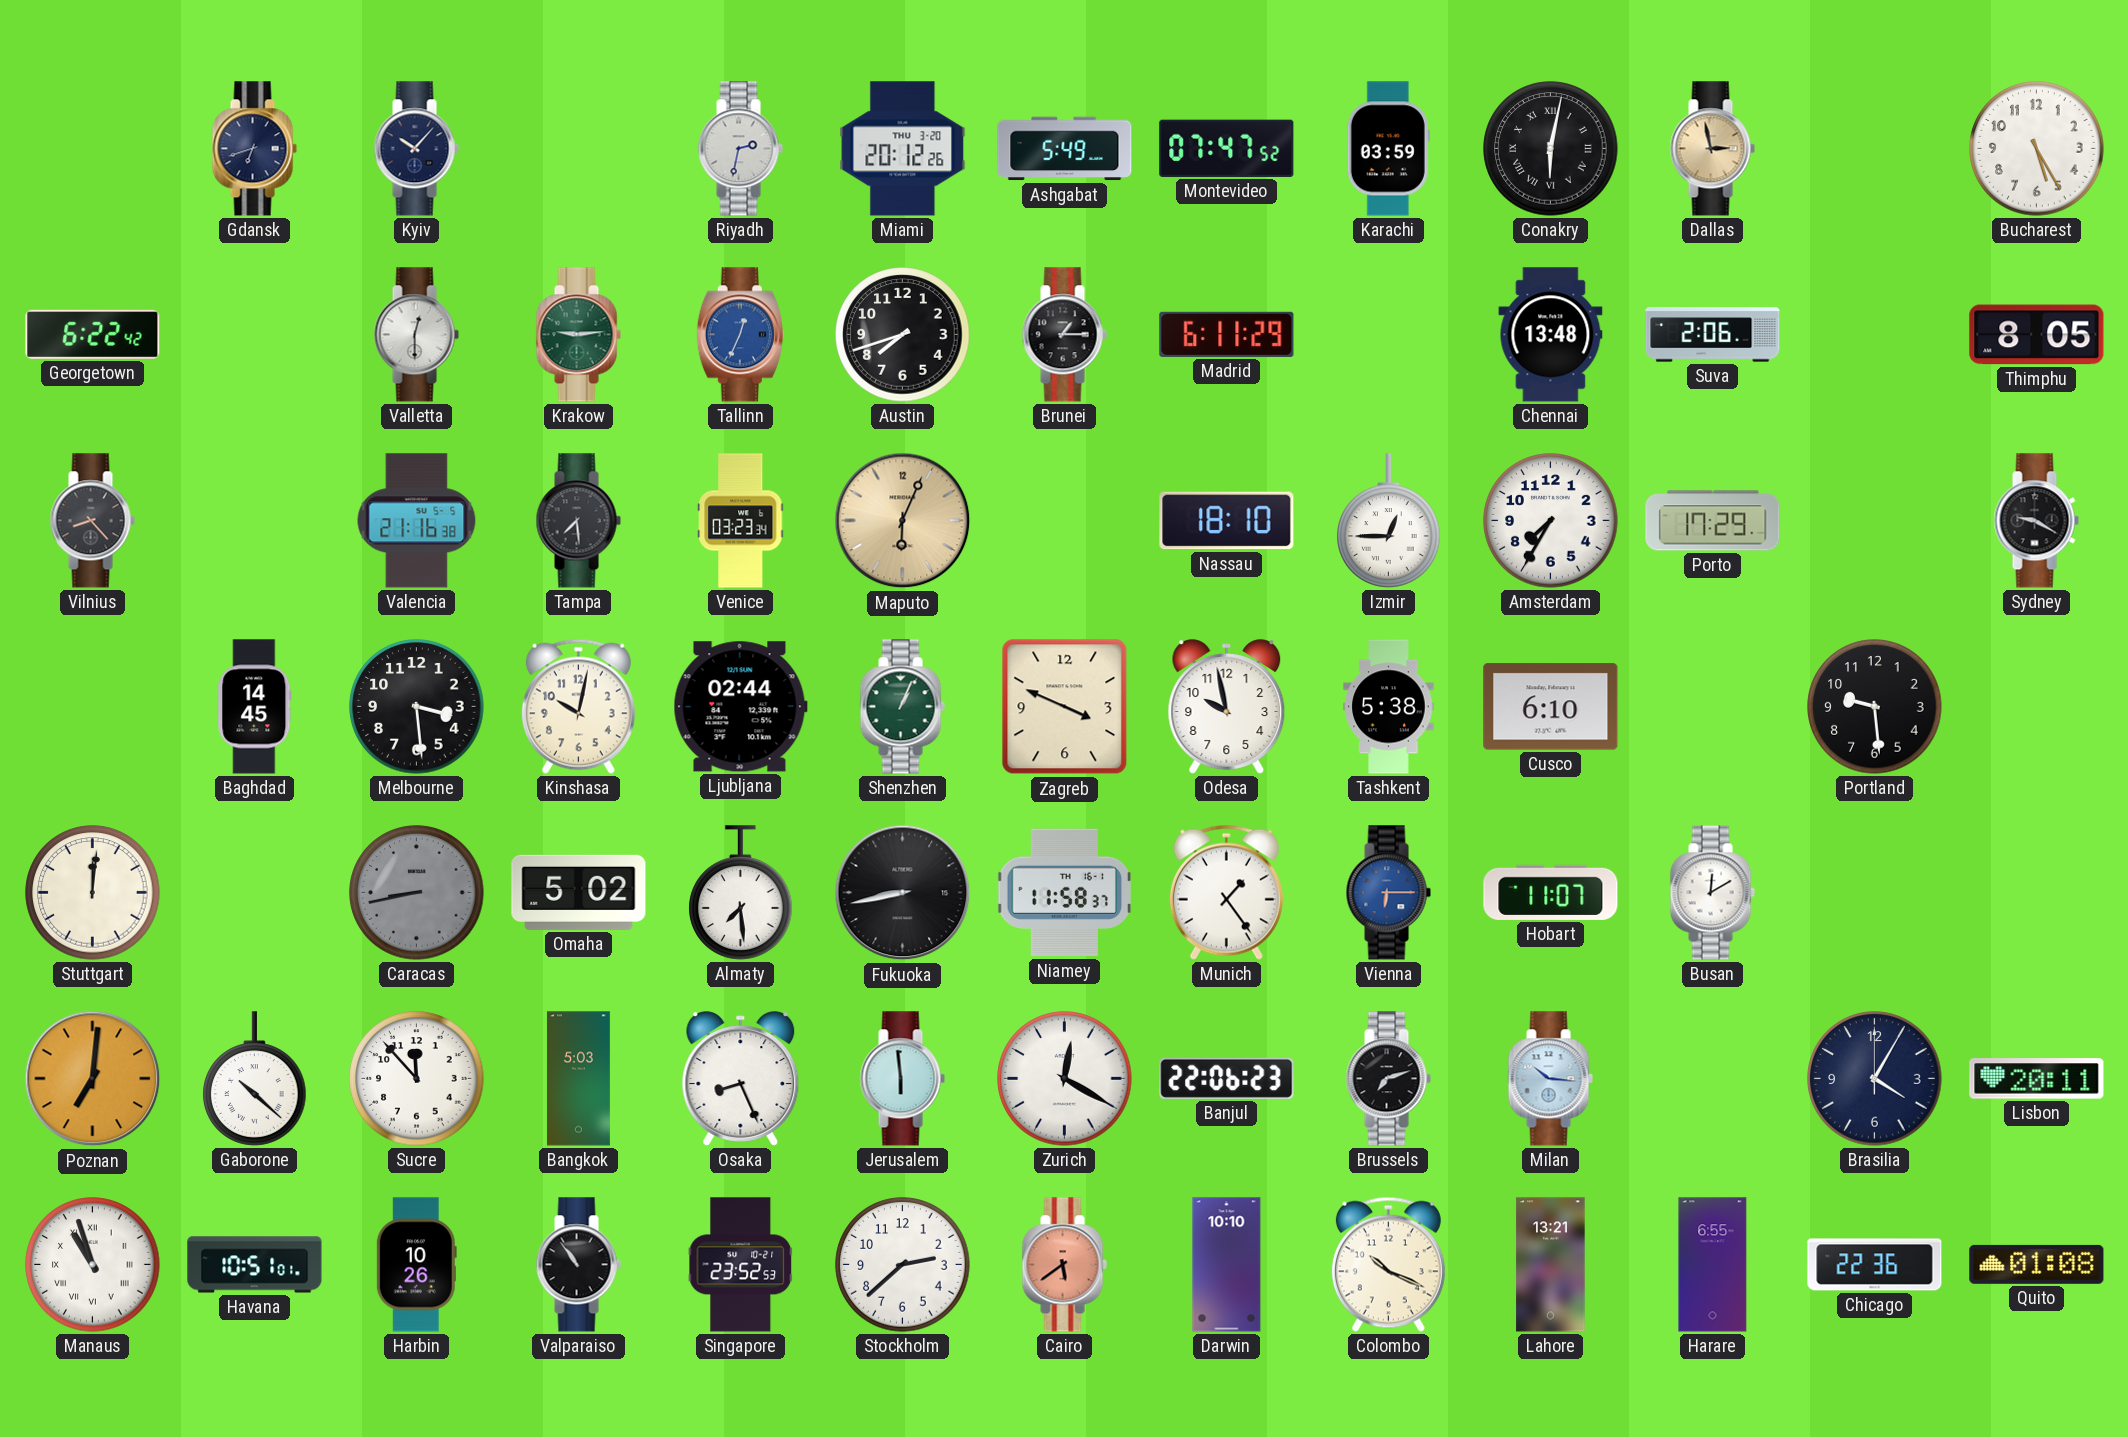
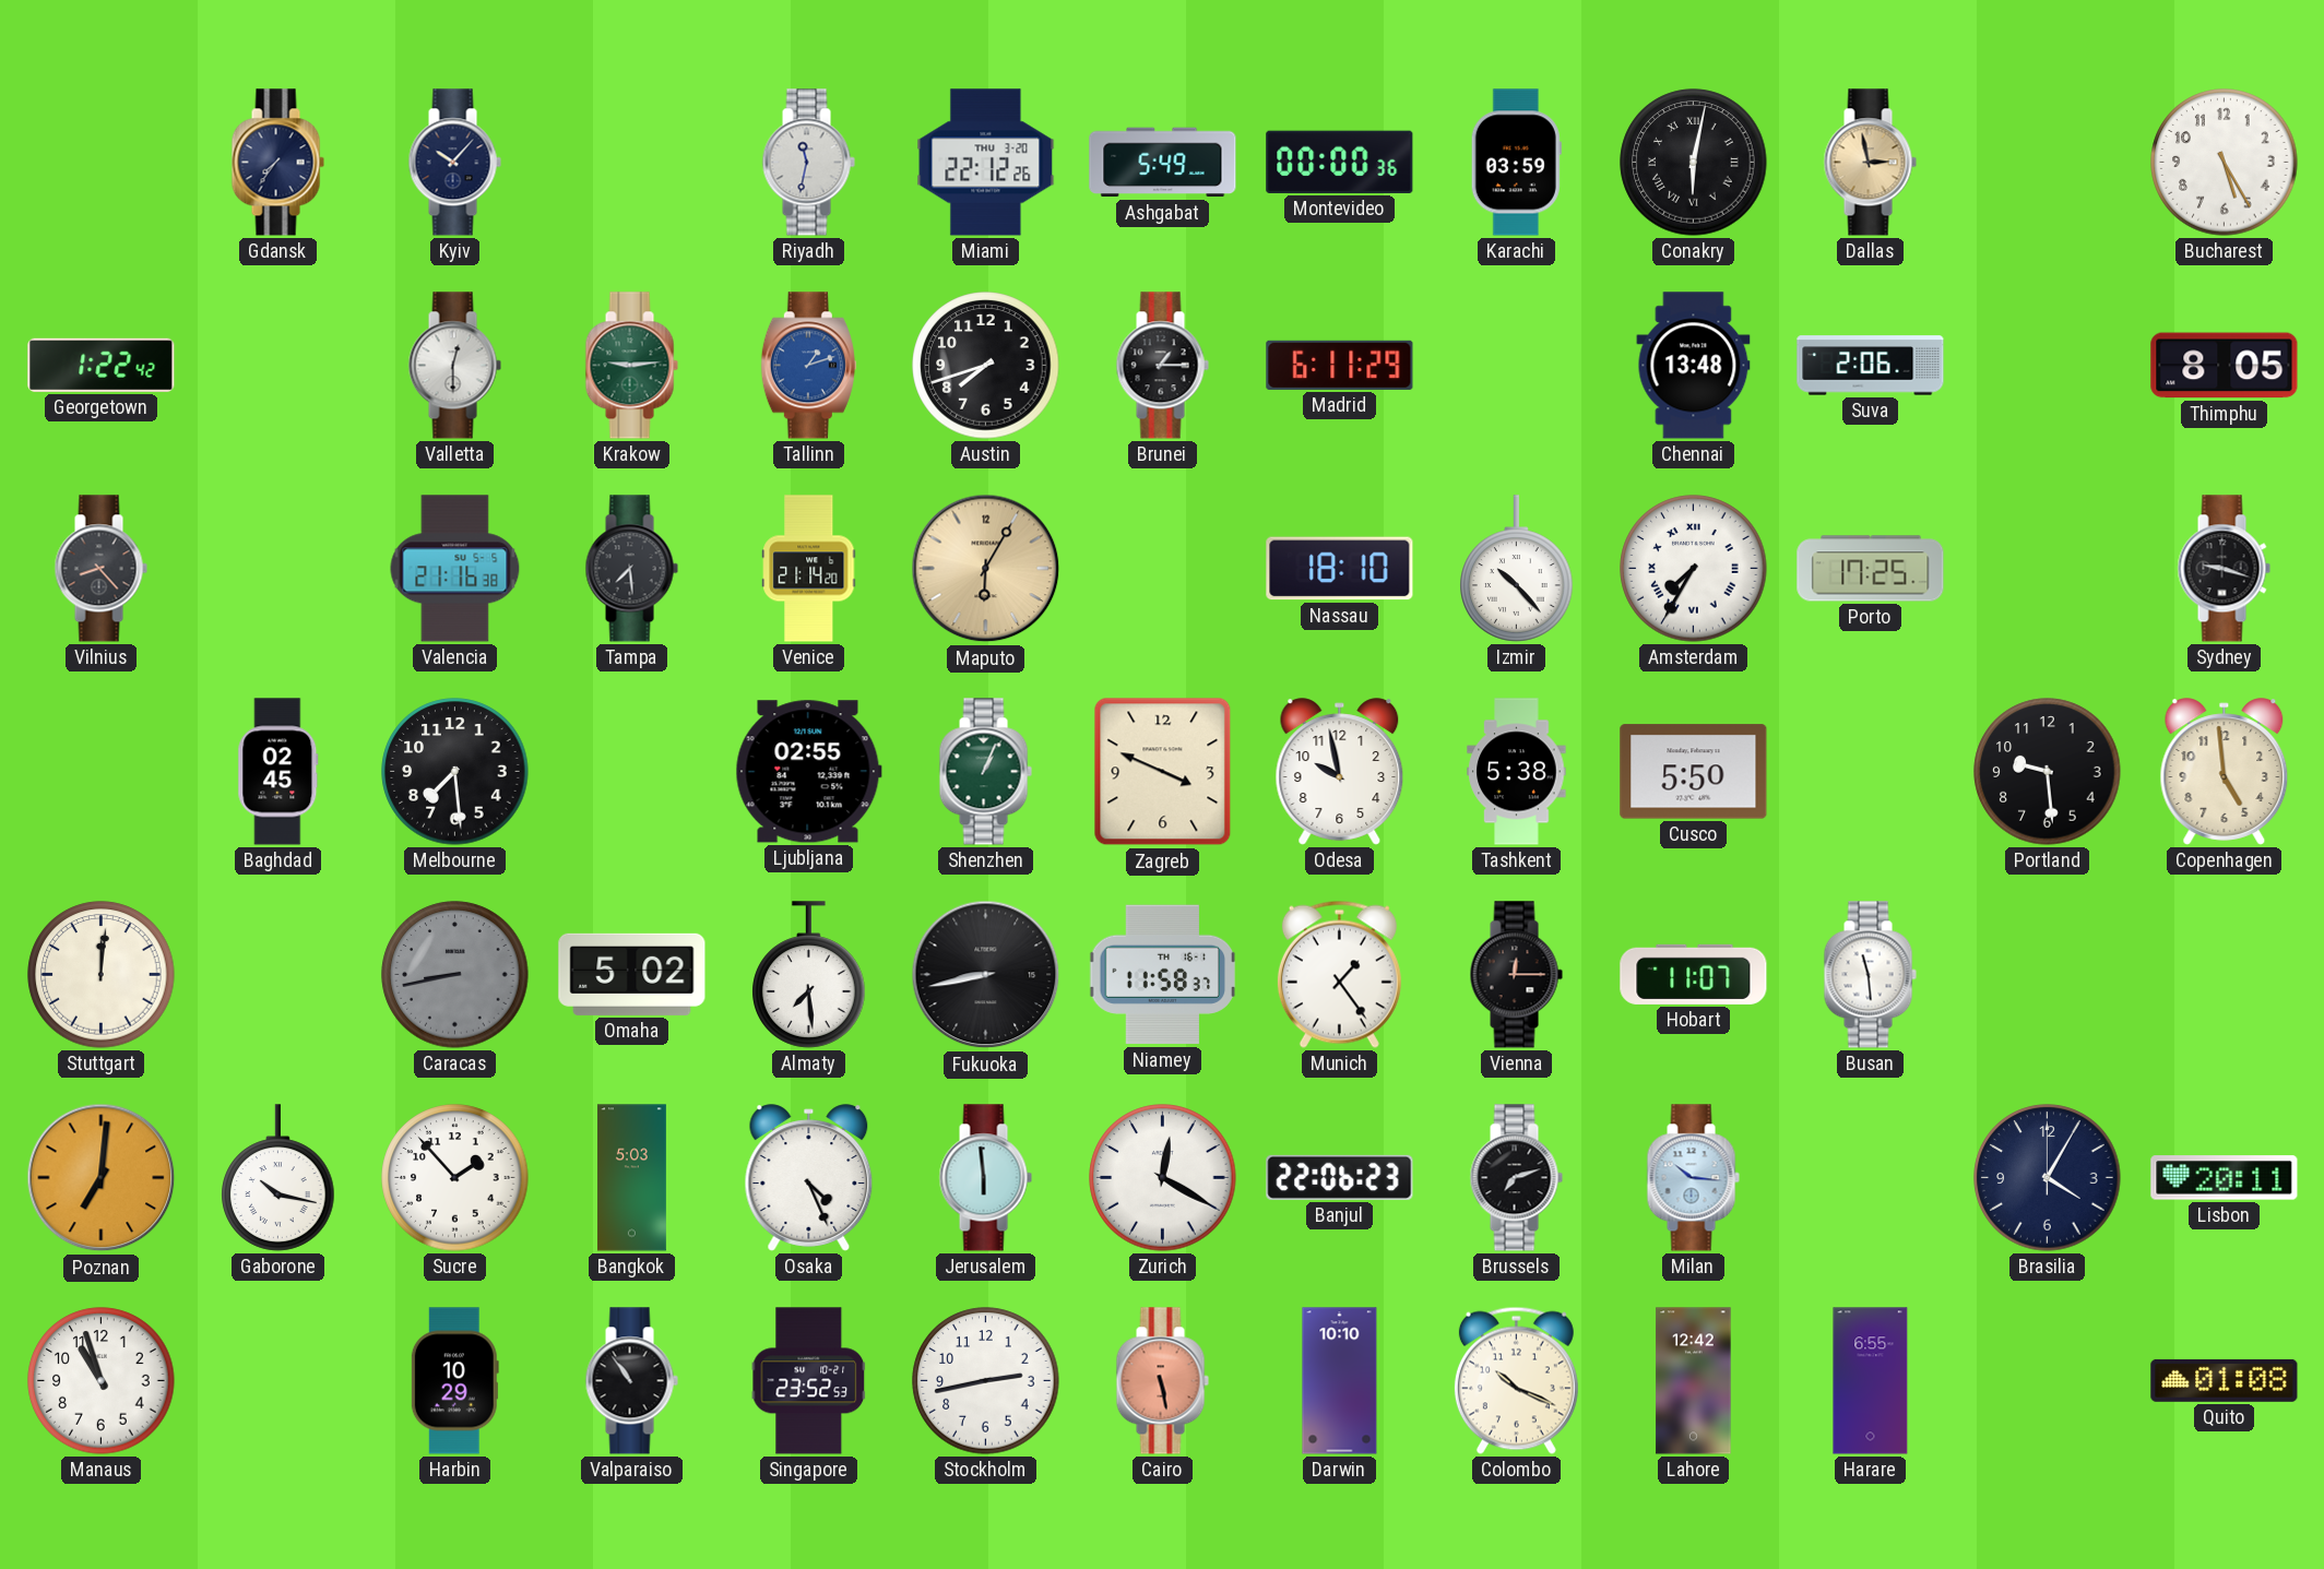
Gdansk: 6:42 -> 7:36
Riyadh: 2:32 -> 11:32
Miami: 20:12 -> 22:12
Montevideo: 07:47 -> 00:00
Georgetown: 6:22 -> 1:22
Tallinn: 12:34 -> 1:12
Venice: 03:23 -> 21:14
Maputo: 6:04 -> 6:05
Izmir: 12:45 -> 10:23
Amsterdam numerals: Arabic -> Roman
Porto: 17:29 -> 17:25
Sydney: 9:20 -> 9:18
Baghdad: 14:45 -> 02:45
Melbourne: 3:29 -> 7:29
Kinshasa: 10:02 -> none
Ljubljana: 02:44 -> 02:55
Cusco: 6:10 -> 5:50
Copenhagen: none -> 4:59
Vienna: 6:15 -> 12:15
Vienna dial: blue -> black
Busan: 12:10 -> 11:29
Gaborone: 10:22 -> 10:17
Sucre: 11:53 -> 1:53
Osaka: 8:26 -> 4:26
Manaus numerals: Roman -> Arabic
Havana: 10:51 -> none
Harbin: 10:26 -> 10:29
Stockholm: 2:38 -> 2:43
Cairo: 5:39 -> 5:28
Lahore: 13:21 -> 12:42
Chicago: 22:36 -> none
